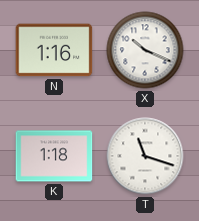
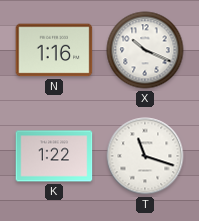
K: 1:18 -> 1:22
